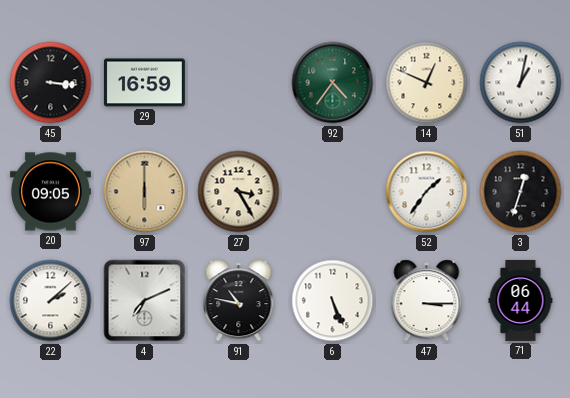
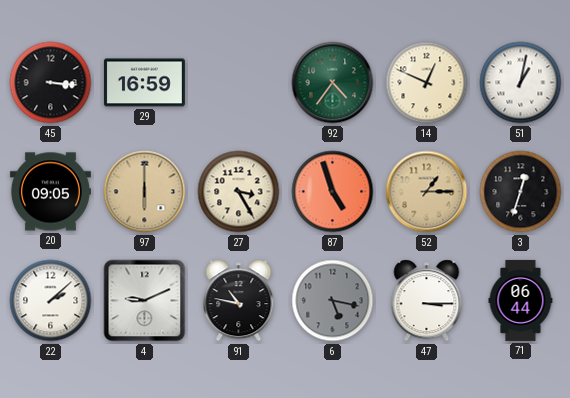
87: none -> 4:57
52: 1:36 -> 1:15
52 dial: white -> champagne
4: 7:11 -> 9:11
6: 5:26 -> 5:17
6 dial: white -> grey
